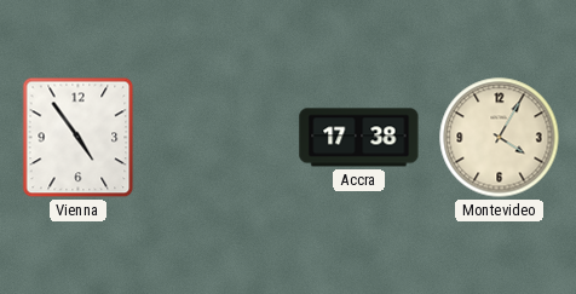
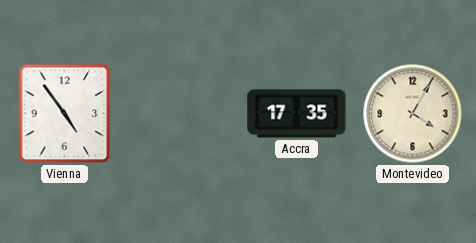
Accra: 17:38 -> 17:35
